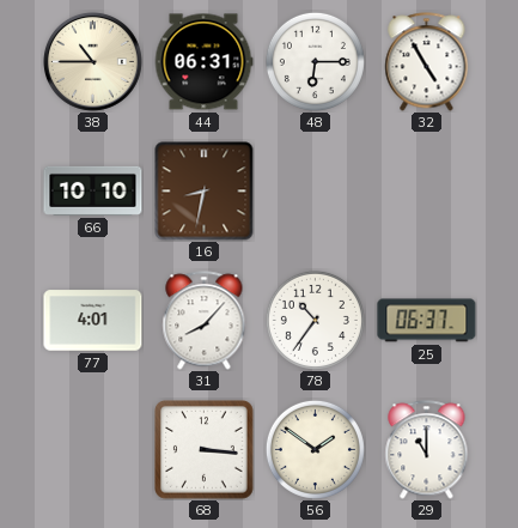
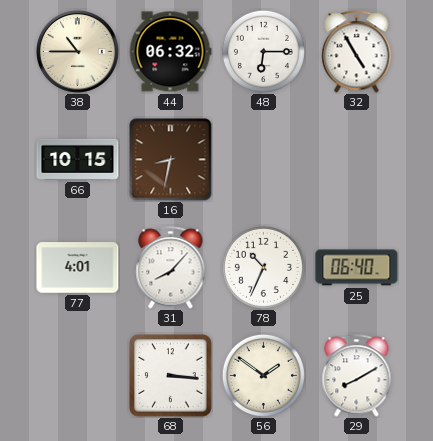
44: 06:31 -> 06:32
66: 10:10 -> 10:15
78: 10:36 -> 10:34
25: 06:37 -> 06:40
29: 11:00 -> 8:10
